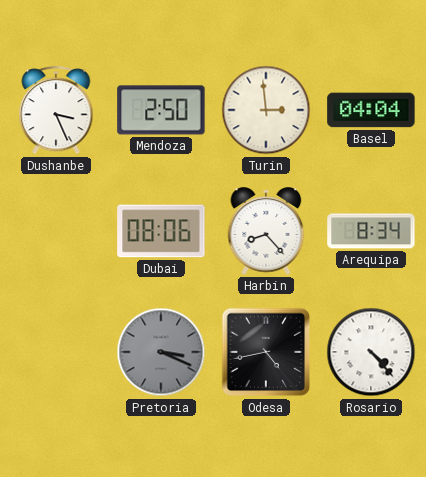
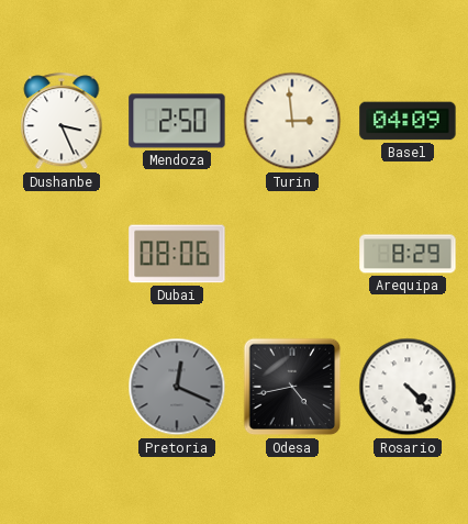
Basel: 04:04 -> 04:09
Harbin: 8:23 -> none
Arequipa: 8:34 -> 8:29
Pretoria: 3:19 -> 12:19
